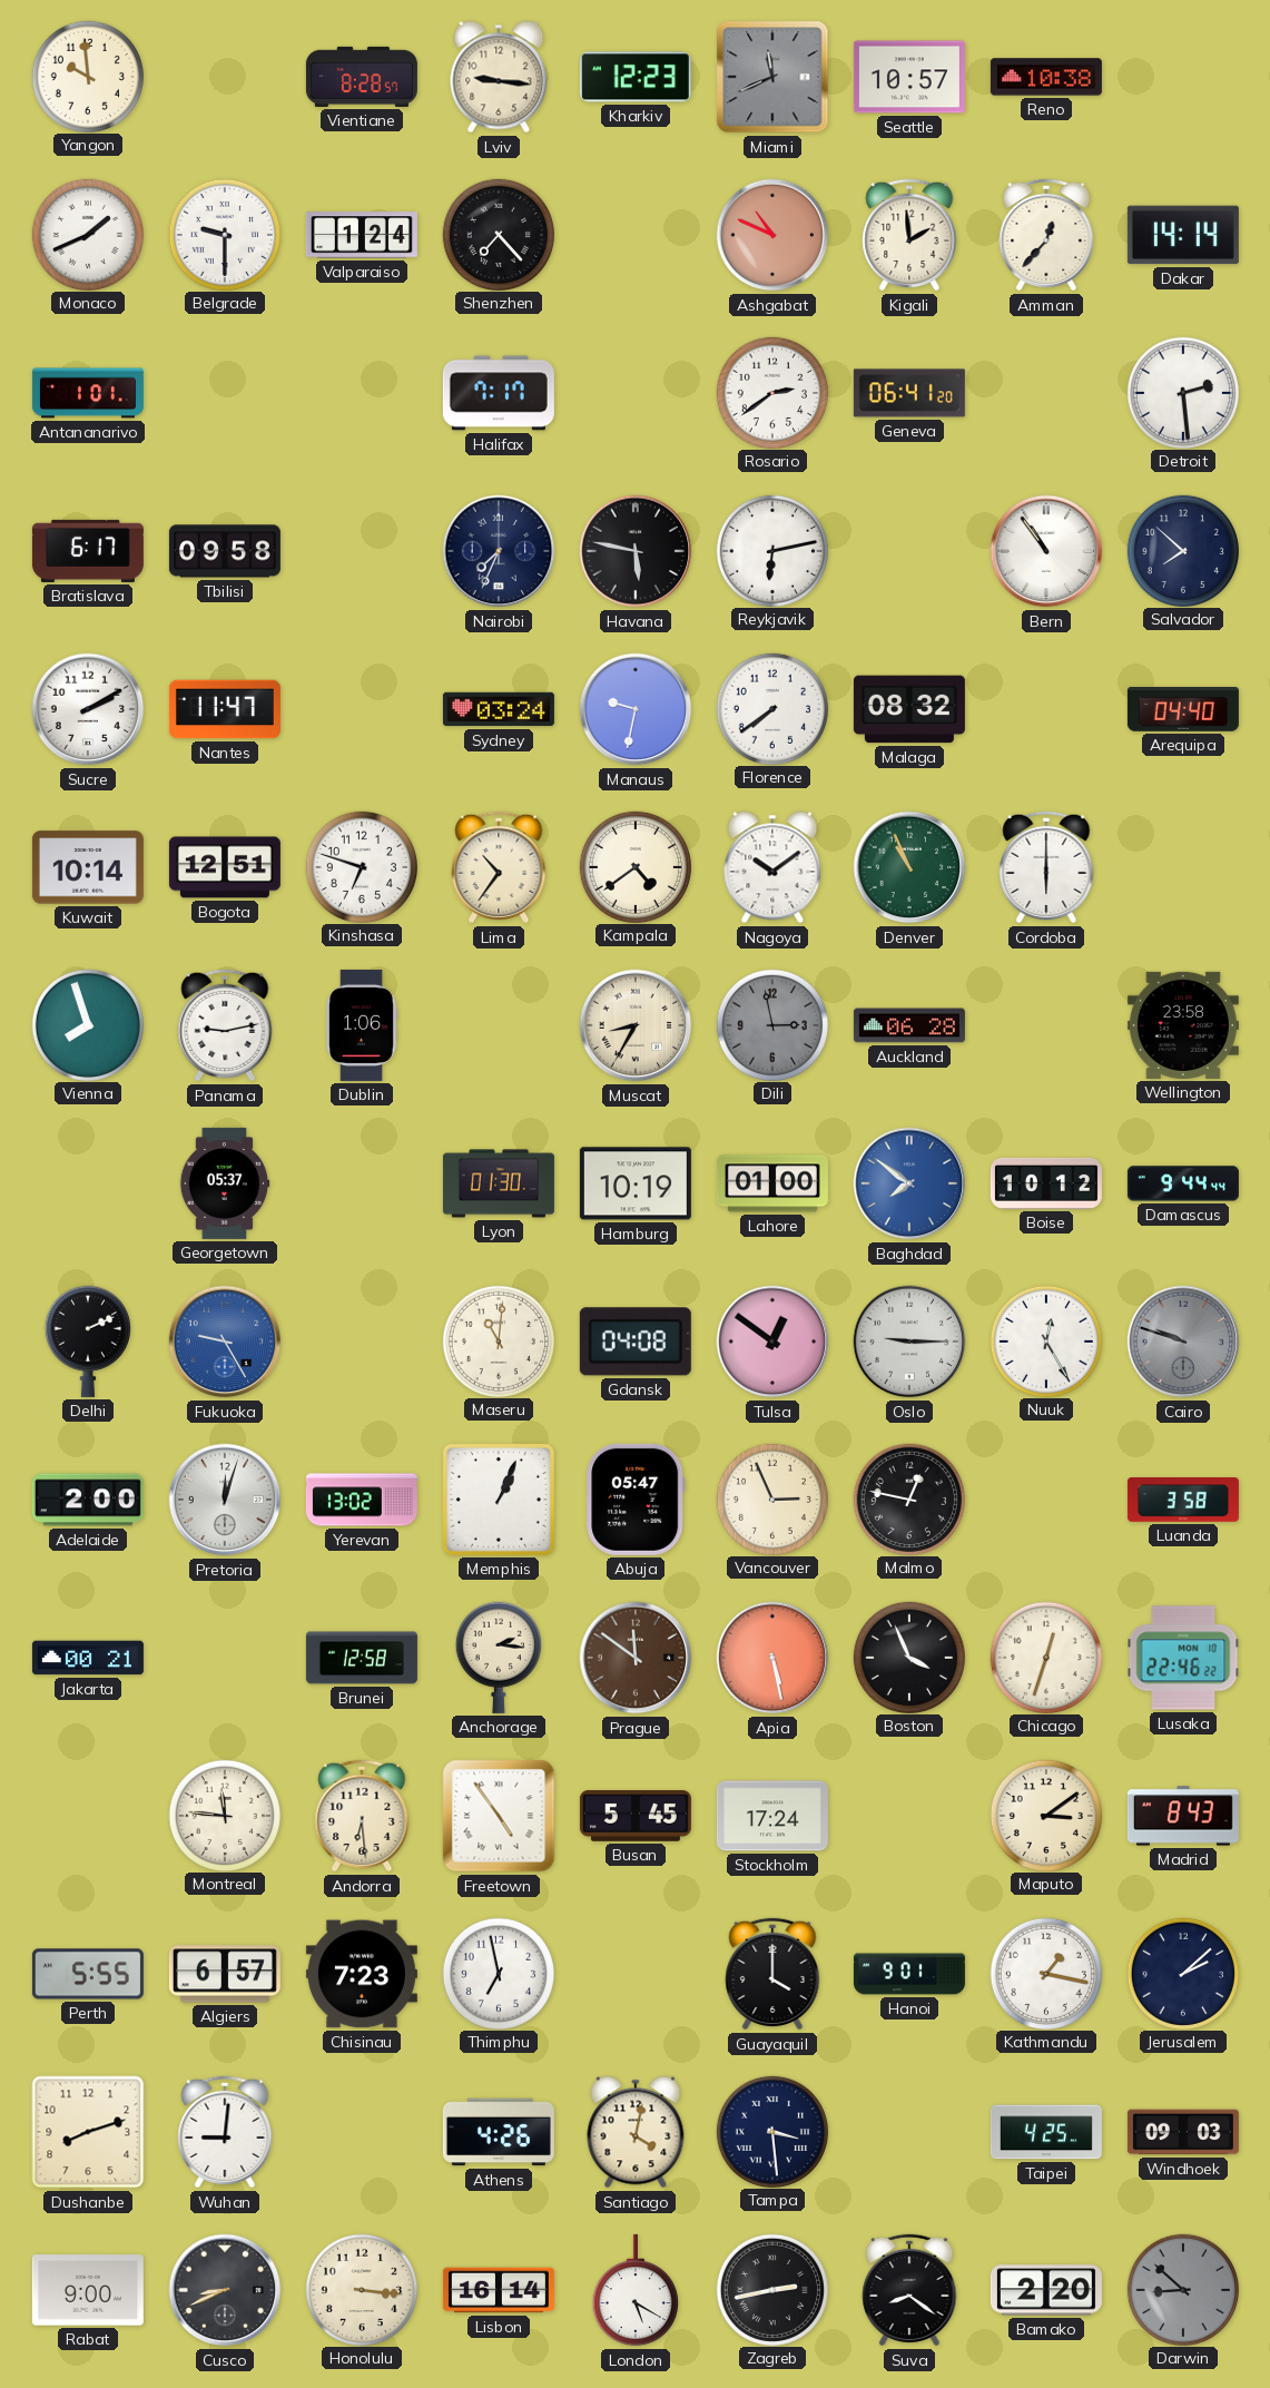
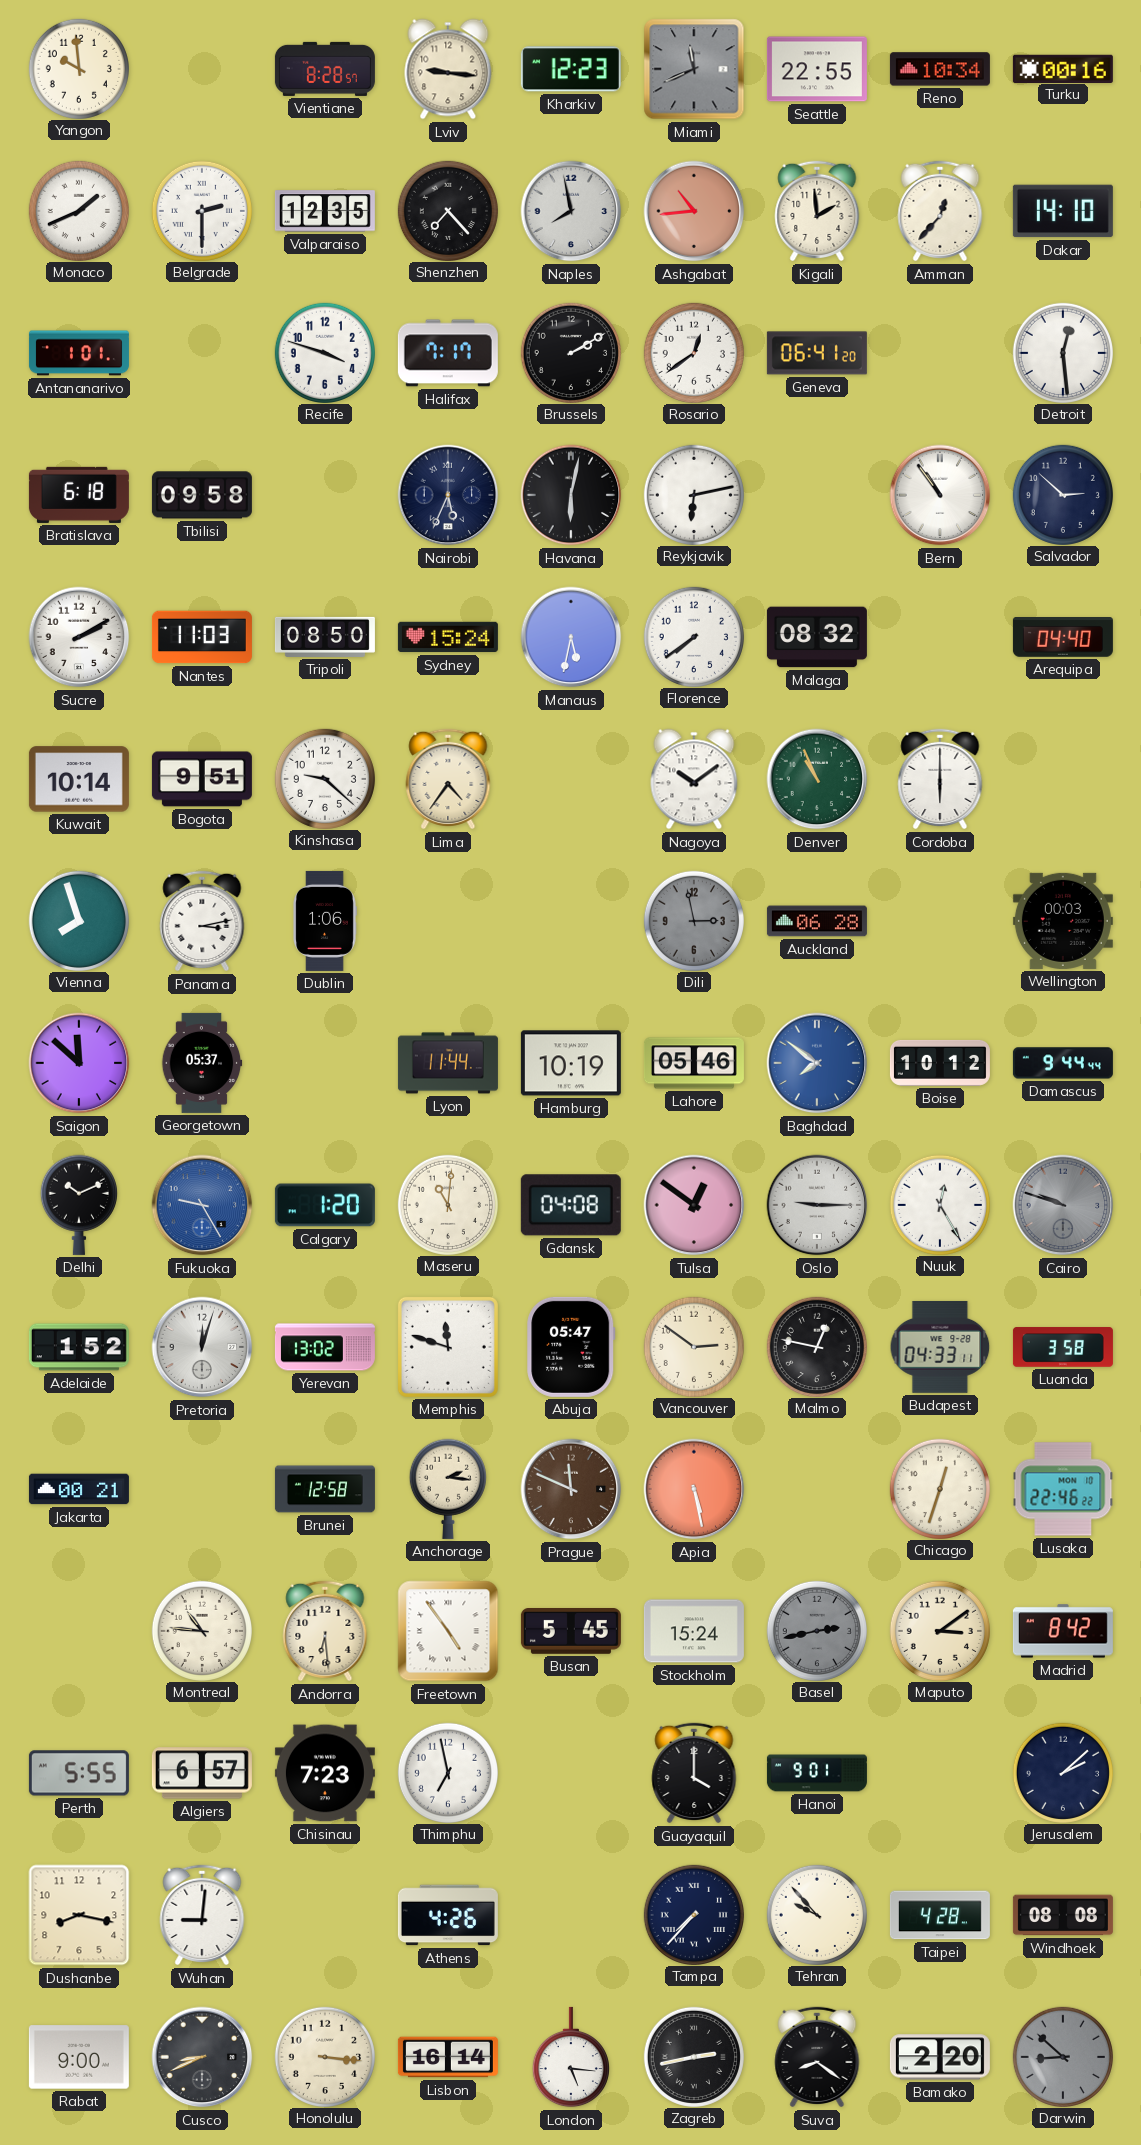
Seattle: 10:57 -> 22:55
Reno: 10:38 -> 10:34
Turku: none -> 00:16
Belgrade: 9:30 -> 2:30
Valparaiso: 1:24 -> 12:35
Naples: none -> 7:58
Ashgabat: 10:49 -> 10:44
Dakar: 14:14 -> 14:10
Recife: none -> 3:48
Brussels: none -> 2:10
Rosario: 2:39 -> 12:39
Detroit: 2:29 -> 12:29
Bratislava: 6:17 -> 6:18
Nairobi: 7:34 -> 5:34
Havana: 5:47 -> 6:02
Salvador: 7:52 -> 2:52
Nantes: 11:47 -> 11:03
Tripoli: none -> 08:50
Sydney: 03:24 -> 15:24
Manaus: 9:32 -> 5:32
Bogota: 12:51 -> 9:51
Kinshasa: 6:48 -> 9:22
Lima: 10:36 -> 4:36
Kampala: 4:39 -> none
Panama: 9:13 -> 3:13
Muscat: 8:35 -> none
Wellington: 23:58 -> 00:03
Saigon: none -> 11:52
Lyon: 01:30 -> 11:44
Lahore: 01:00 -> 05:46
Delhi: 2:11 -> 10:11
Calgary: none -> 1:20
Adelaide: 2:00 -> 1:52
Memphis: 1:04 -> 11:48
Vancouver: 2:56 -> 2:51
Budapest: none -> 04:33
Prague: 11:51 -> 11:49
Boston: 3:56 -> none
Montreal: 11:46 -> 10:46
Stockholm: 17:24 -> 15:24
Basel: none -> 2:43
Madrid: 8:43 -> 8:42
Kathmandu: 1:17 -> none
Dushanbe: 8:12 -> 8:17
Santiago: 4:02 -> none
Tampa: 3:29 -> 7:37
Tehran: none -> 9:53
Taipei: 4:25 -> 4:28
Windhoek: 09:03 -> 08:08
London: 5:20 -> 5:16
